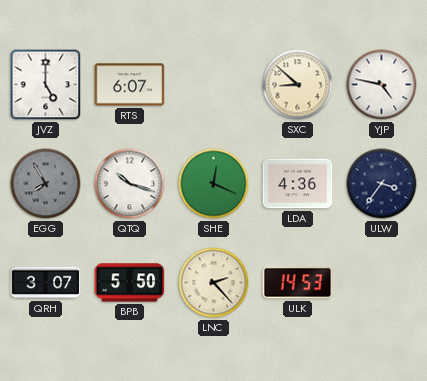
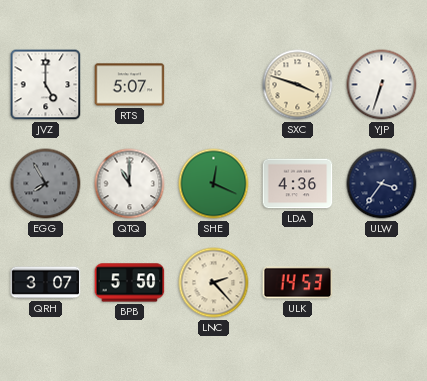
RTS: 6:07 -> 5:07
SXC: 8:52 -> 3:48
YJP: 4:47 -> 6:33
QTQ: 10:18 -> 11:00
